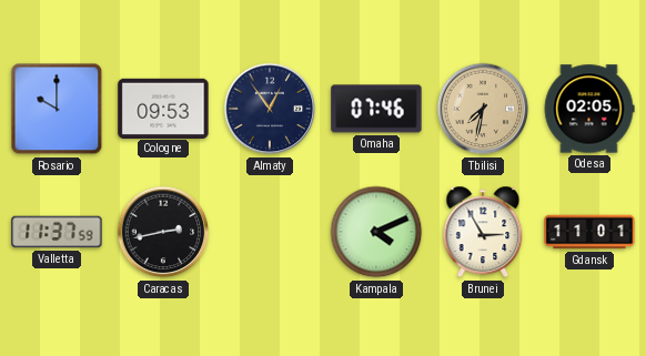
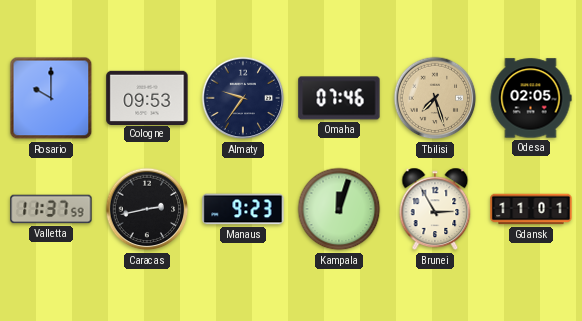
Almaty: 12:54 -> 9:36
Tbilisi: 7:32 -> 7:27
Manaus: none -> 9:23
Kampala: 4:11 -> 12:03
